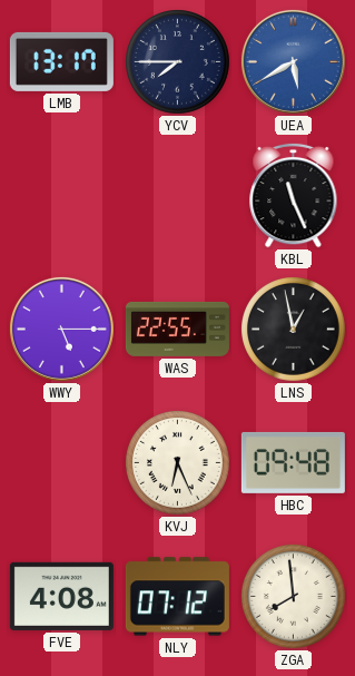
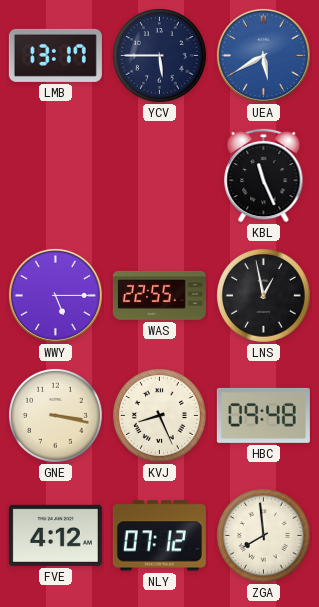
YCV: 7:45 -> 5:45
GNE: none -> 3:17
KVJ: 6:26 -> 8:26
FVE: 4:08 -> 4:12
